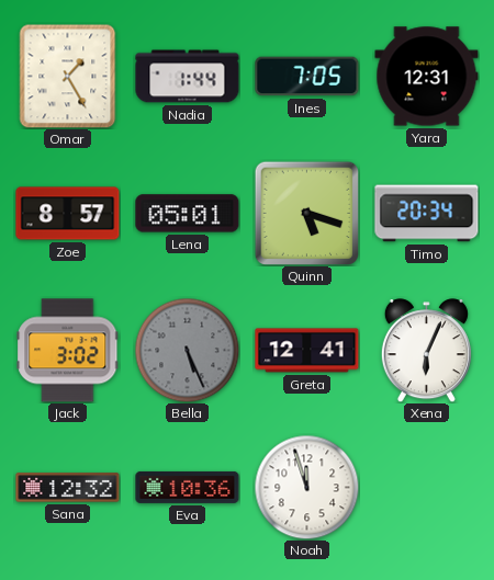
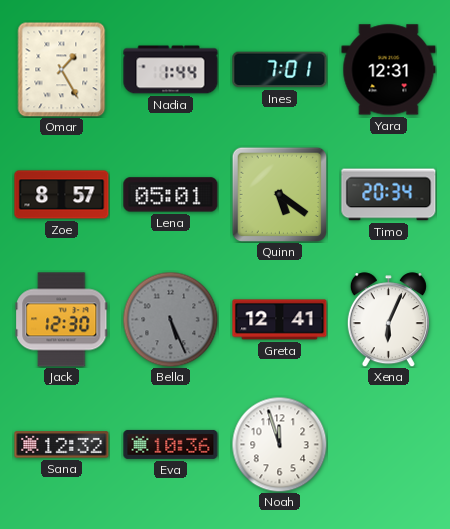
Ines: 7:05 -> 7:01
Quinn: 5:18 -> 5:21
Jack: 3:02 -> 12:30
